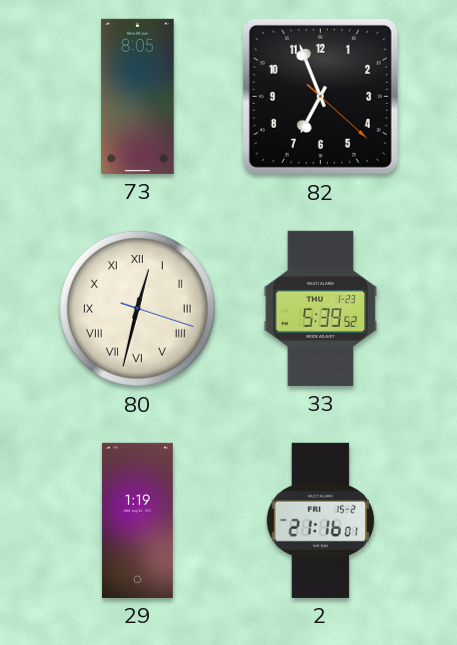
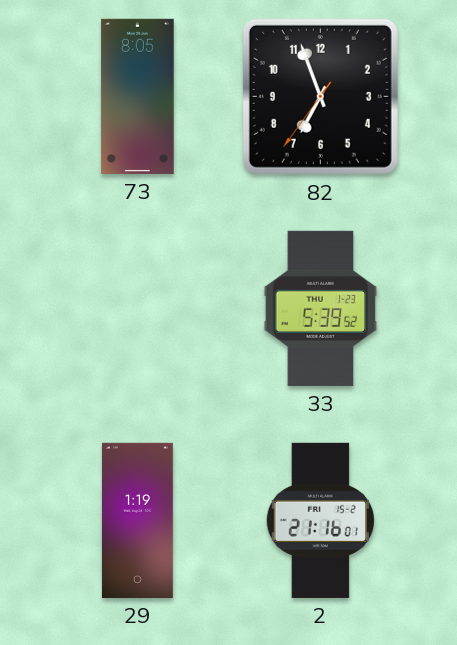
82: 6:56:22 -> 6:56:36
80: 12:32 -> none
